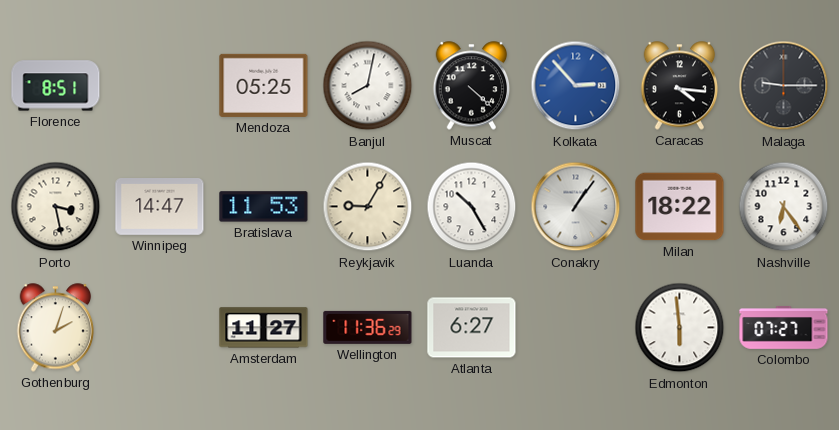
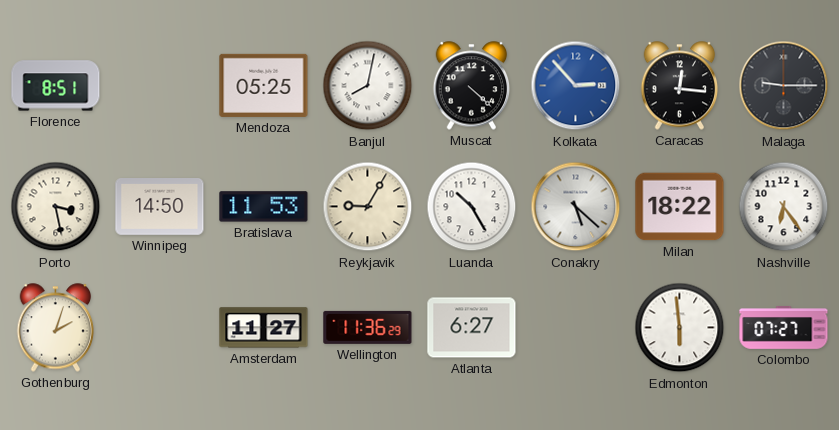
Caracas: 4:16 -> 12:16
Winnipeg: 14:47 -> 14:50
Conakry: 1:06 -> 5:22
